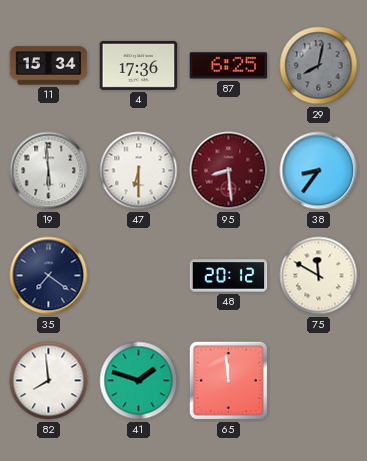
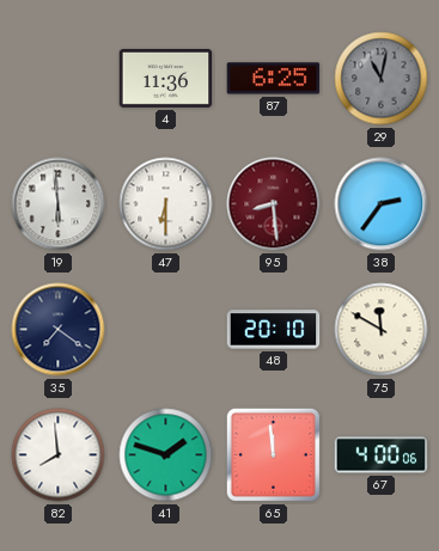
11: 15:34 -> none
4: 17:36 -> 11:36
29: 8:02 -> 11:02
38: 8:36 -> 2:36
48: 20:12 -> 20:10
67: none -> 4:00
